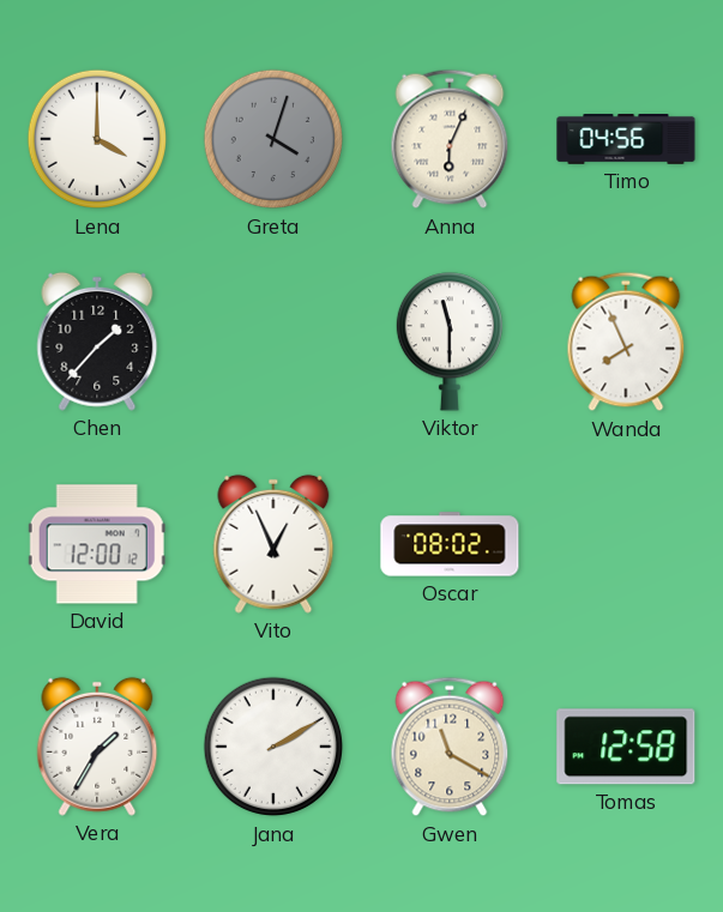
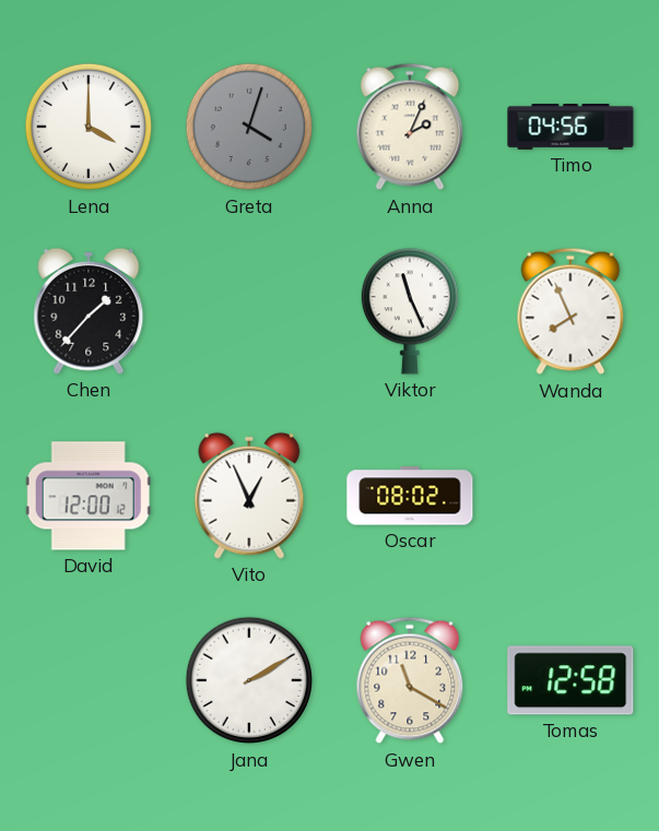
Anna: 6:04 -> 2:04
Viktor: 11:30 -> 11:26
Vera: 1:35 -> none
